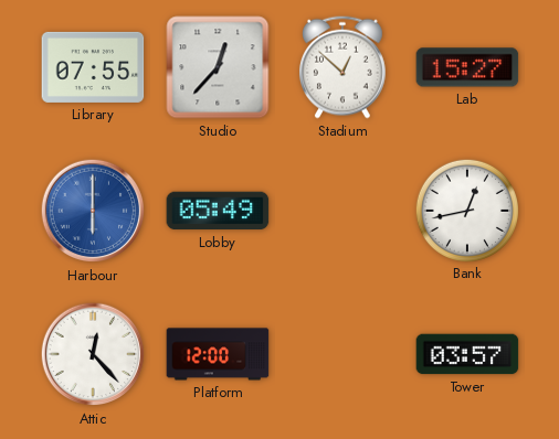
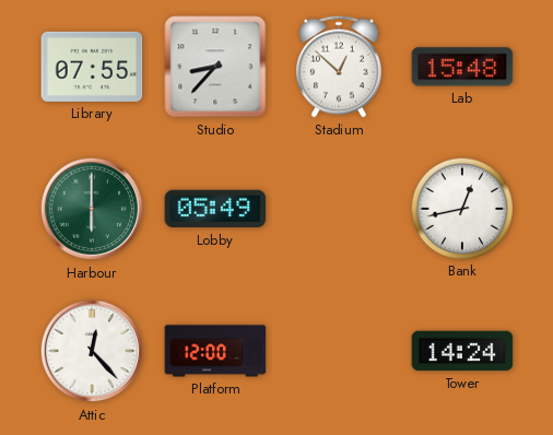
Studio: 12:37 -> 8:37
Lab: 15:27 -> 15:48
Harbour dial: blue -> green
Tower: 03:57 -> 14:24
